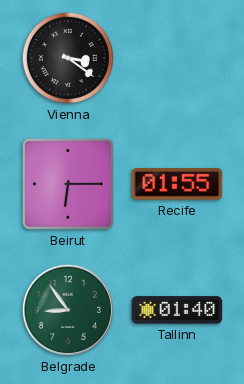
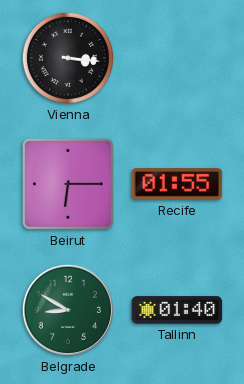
Vienna: 3:21 -> 3:16
Belgrade: 8:54 -> 8:50
